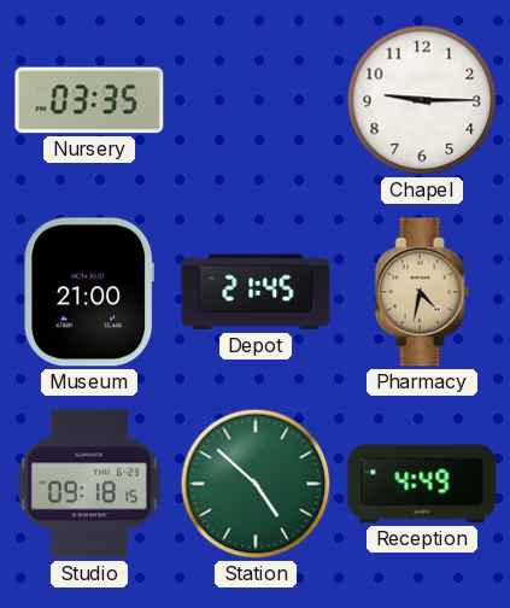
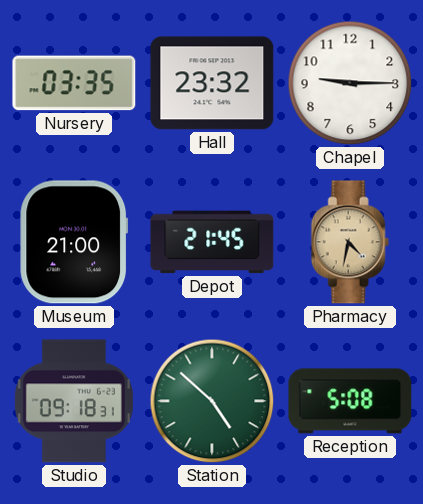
Hall: none -> 23:32
Studio: 09:18:15 -> 09:18:31
Reception: 4:49 -> 5:08
